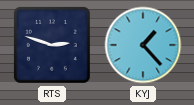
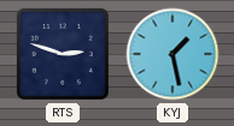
KYJ: 1:23 -> 1:28
